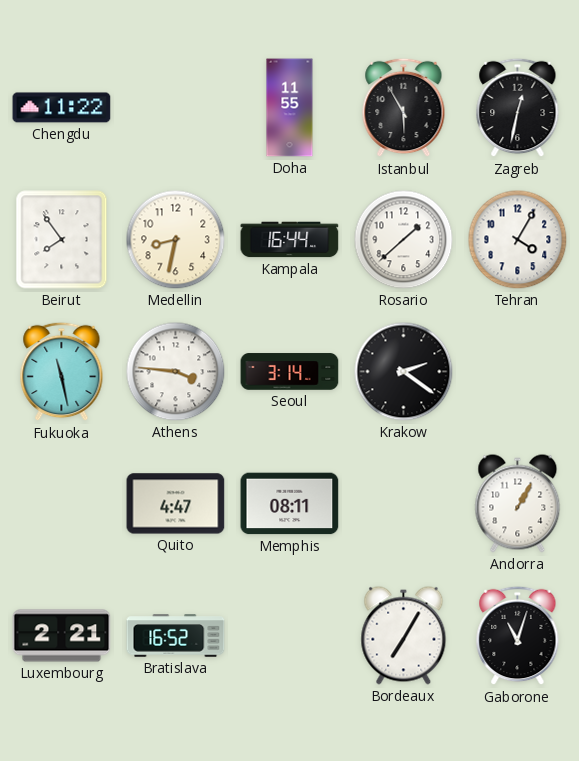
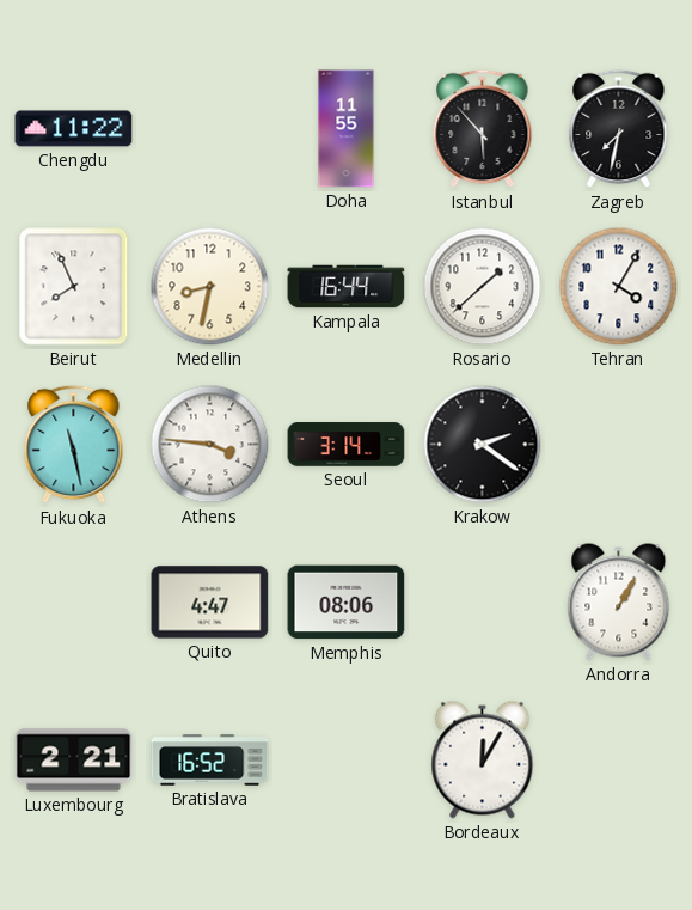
Istanbul: 5:55 -> 5:53
Zagreb: 12:32 -> 7:32
Beirut: 7:54 -> 7:56
Memphis: 08:11 -> 08:06
Bordeaux: 7:05 -> 12:05
Gaborone: 11:03 -> none
